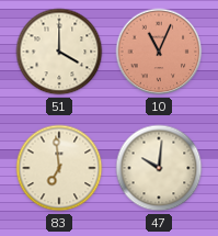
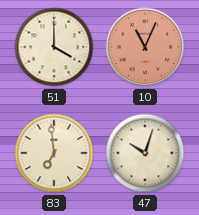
47: 10:01 -> 10:03
